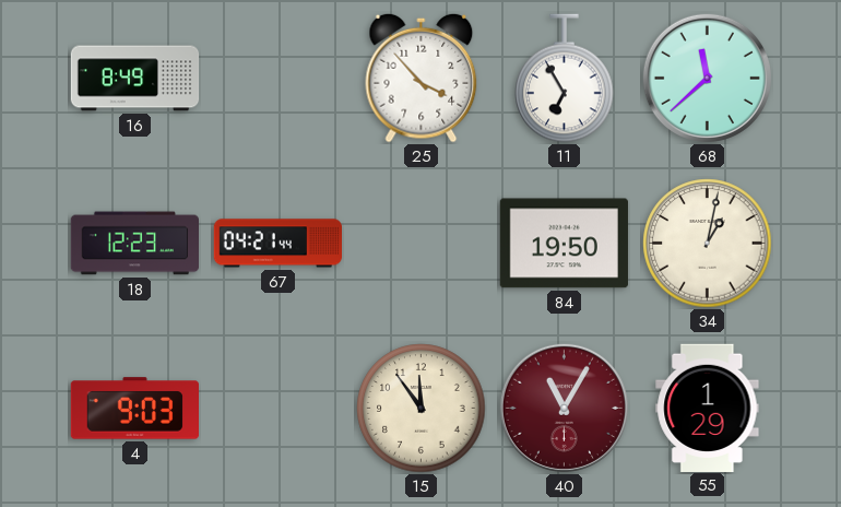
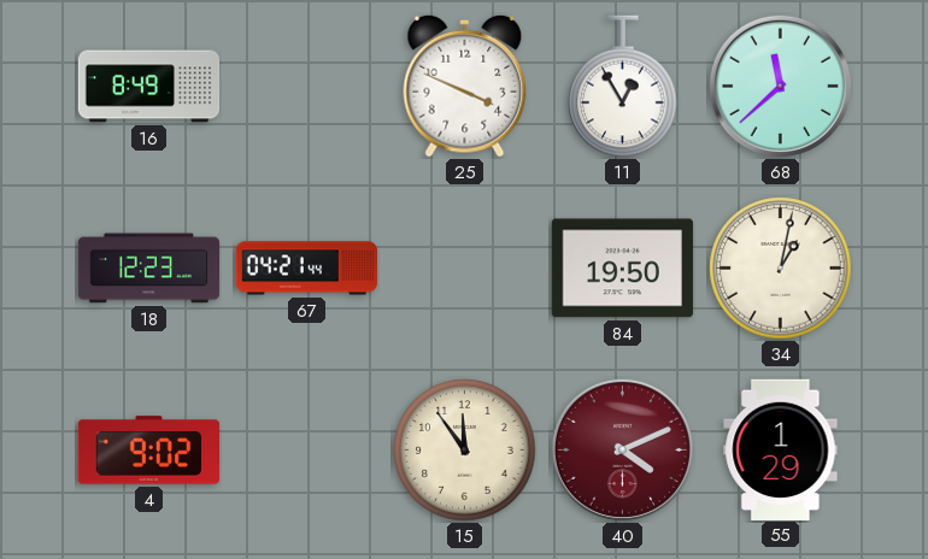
25: 3:53 -> 3:49
11: 6:55 -> 12:55
4: 9:03 -> 9:02
40: 11:05 -> 4:11
